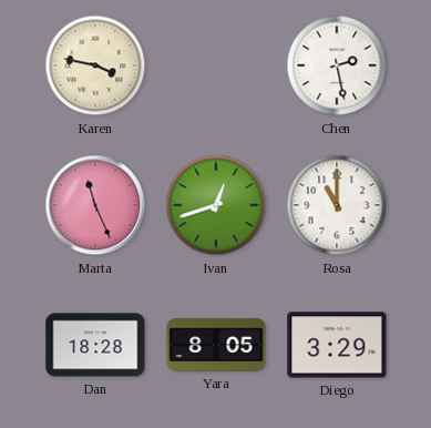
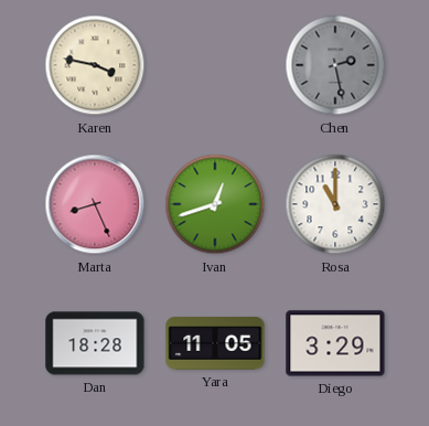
Chen dial: white -> grey
Marta: 11:26 -> 8:26
Yara: 8:05 -> 11:05
